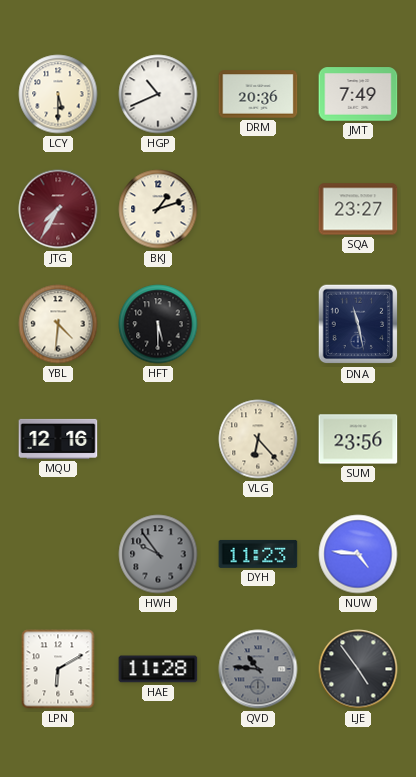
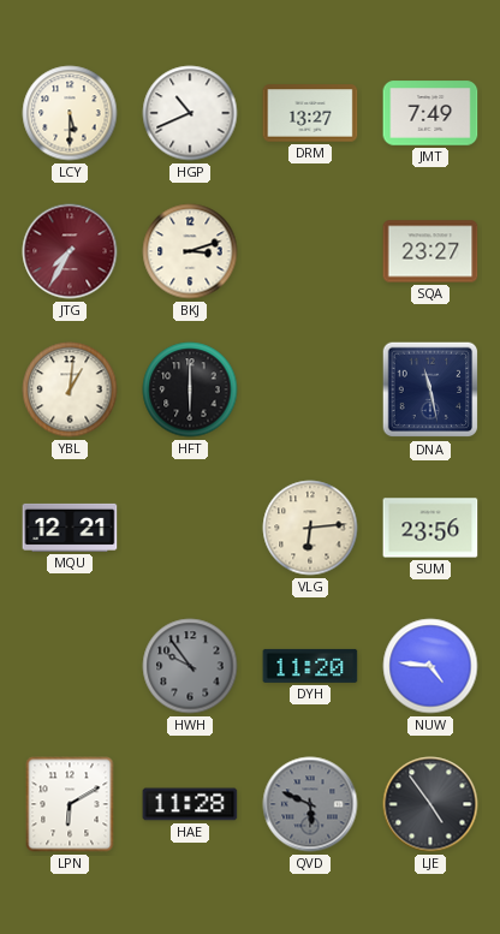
DRM: 20:36 -> 13:27
BKJ: 1:12 -> 3:12
YBL: 4:31 -> 1:01
HFT: 5:30 -> 6:00
MQU: 12:16 -> 12:21
VLG: 6:23 -> 6:14
DYH: 11:23 -> 11:20
QVD: 10:46 -> 5:49
